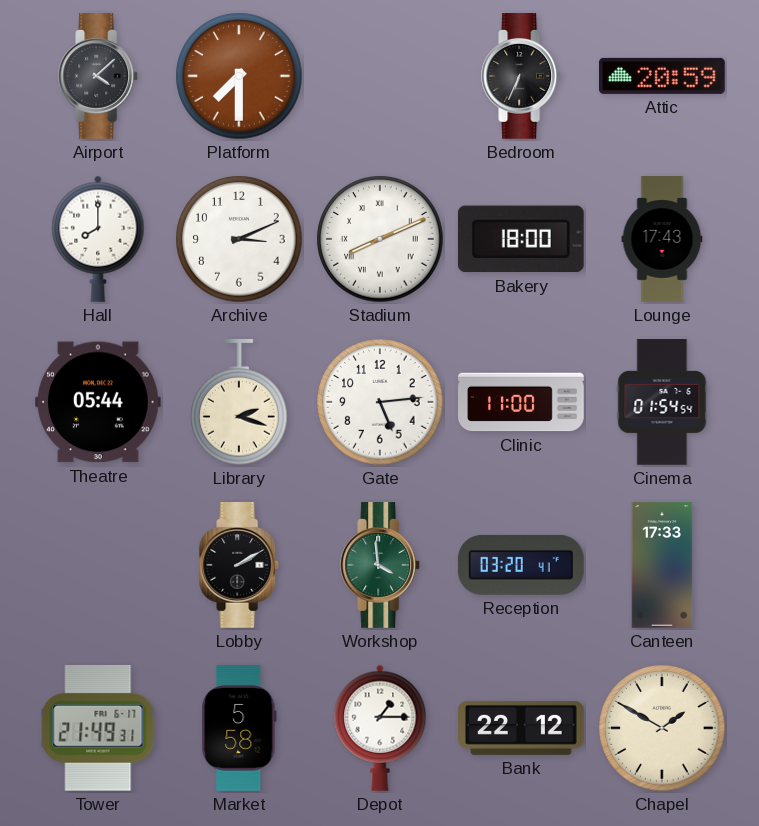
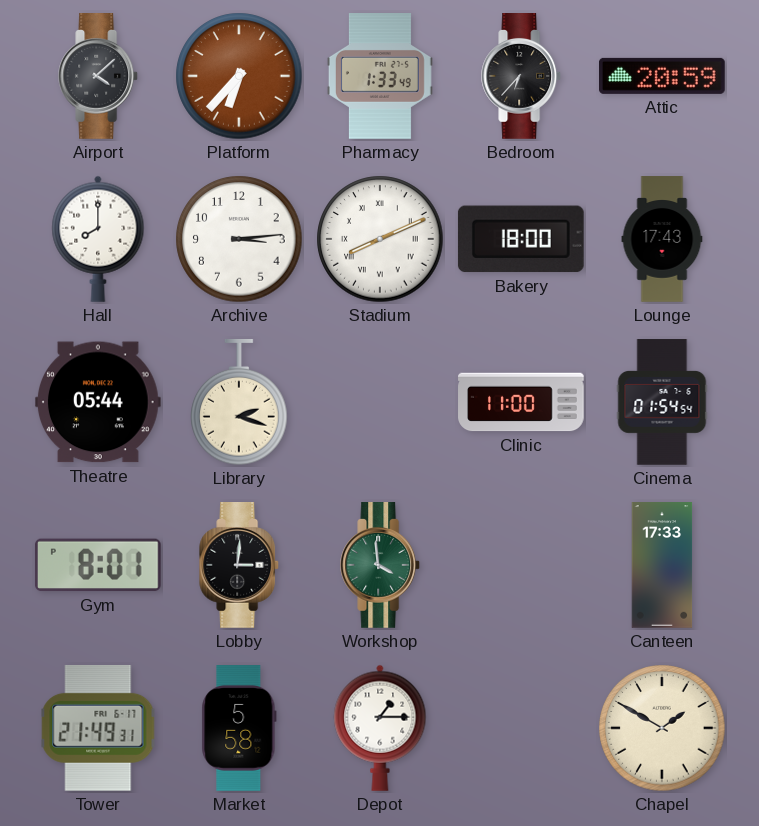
Platform: 7:30 -> 6:37
Pharmacy: none -> 1:33
Bedroom: 6:34 -> 6:37
Archive: 3:11 -> 3:14
Gate: 5:14 -> none
Gym: none -> 8:01
Lobby: 2:10 -> 3:01
Reception: 03:20 -> none
Bank: 22:12 -> none
